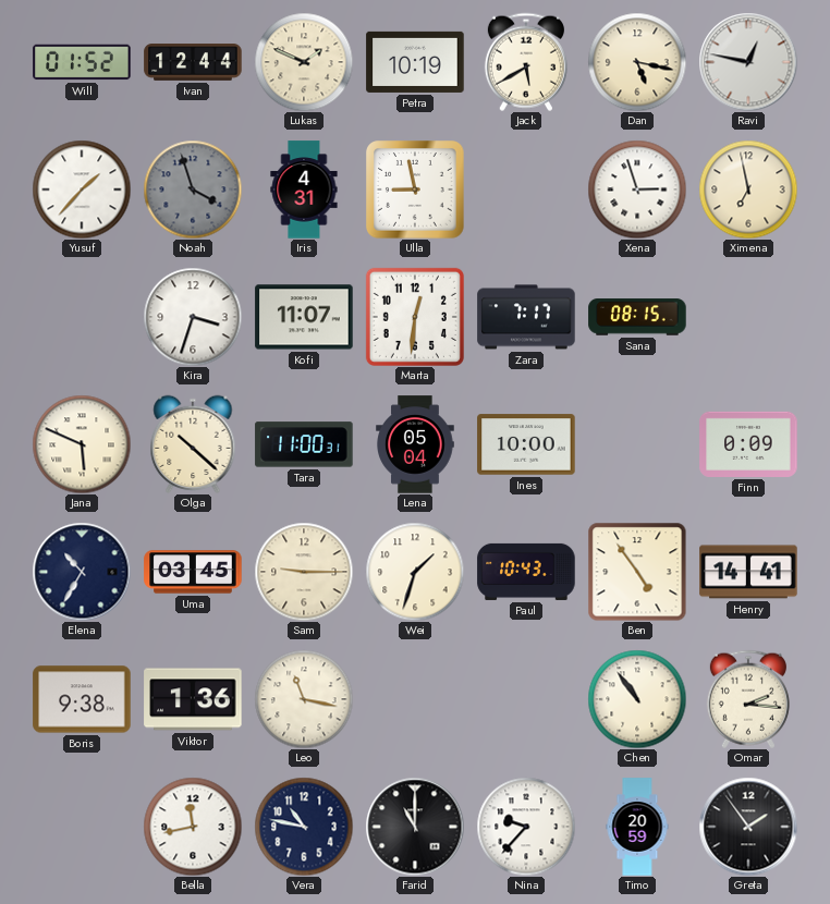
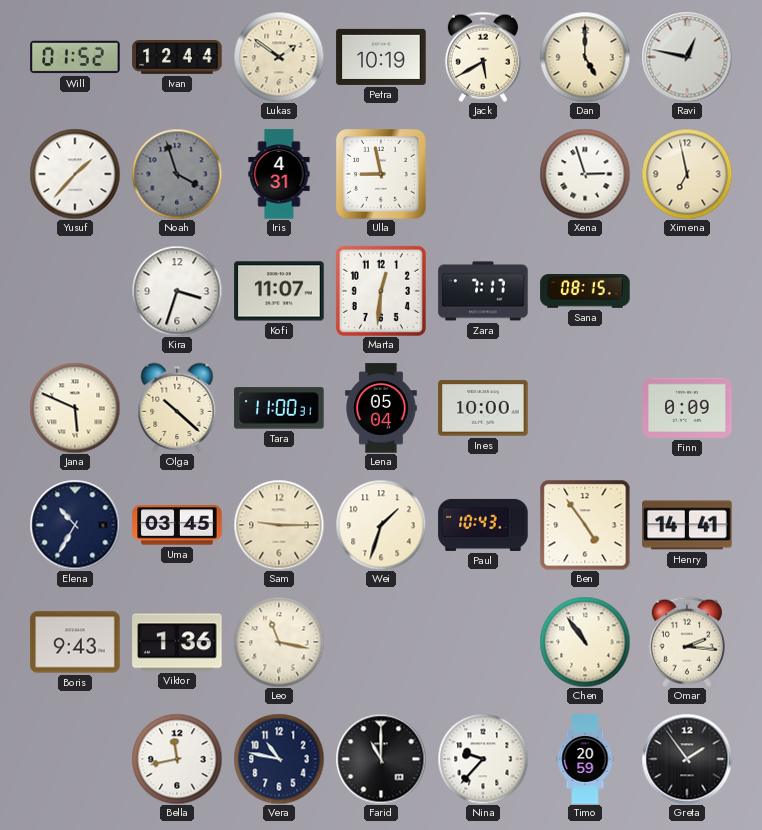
Lukas: 1:49 -> 1:51
Dan: 5:17 -> 5:00
Boris: 9:38 -> 9:43
